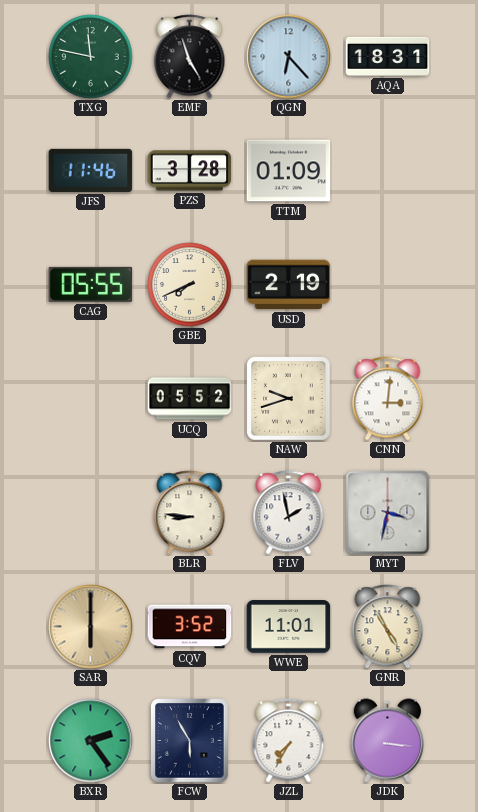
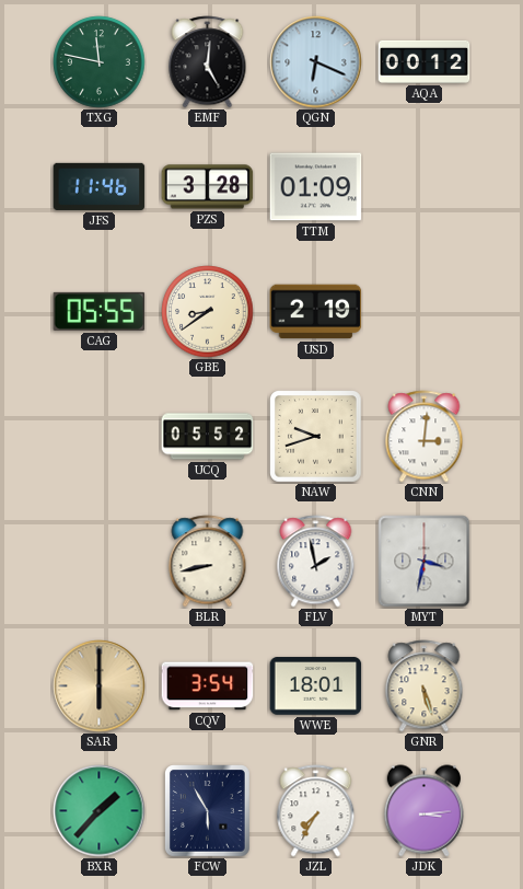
EMF: 4:57 -> 5:01
QGN: 6:23 -> 6:19
AQA: 18:31 -> 00:12
GBE: 7:41 -> 8:39
BLR: 8:46 -> 8:43
CQV: 3:52 -> 3:54
WWE: 11:01 -> 18:01
GNR: 4:55 -> 5:27
BXR: 2:24 -> 1:37
JDK: 3:16 -> 3:14
